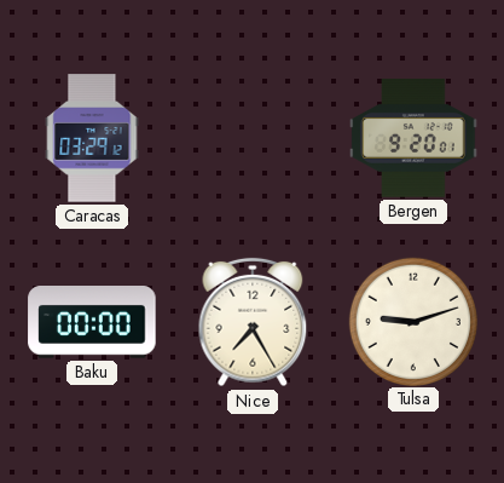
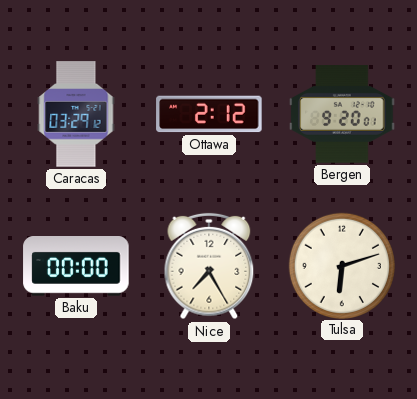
Ottawa: none -> 2:12
Tulsa: 9:12 -> 6:12
